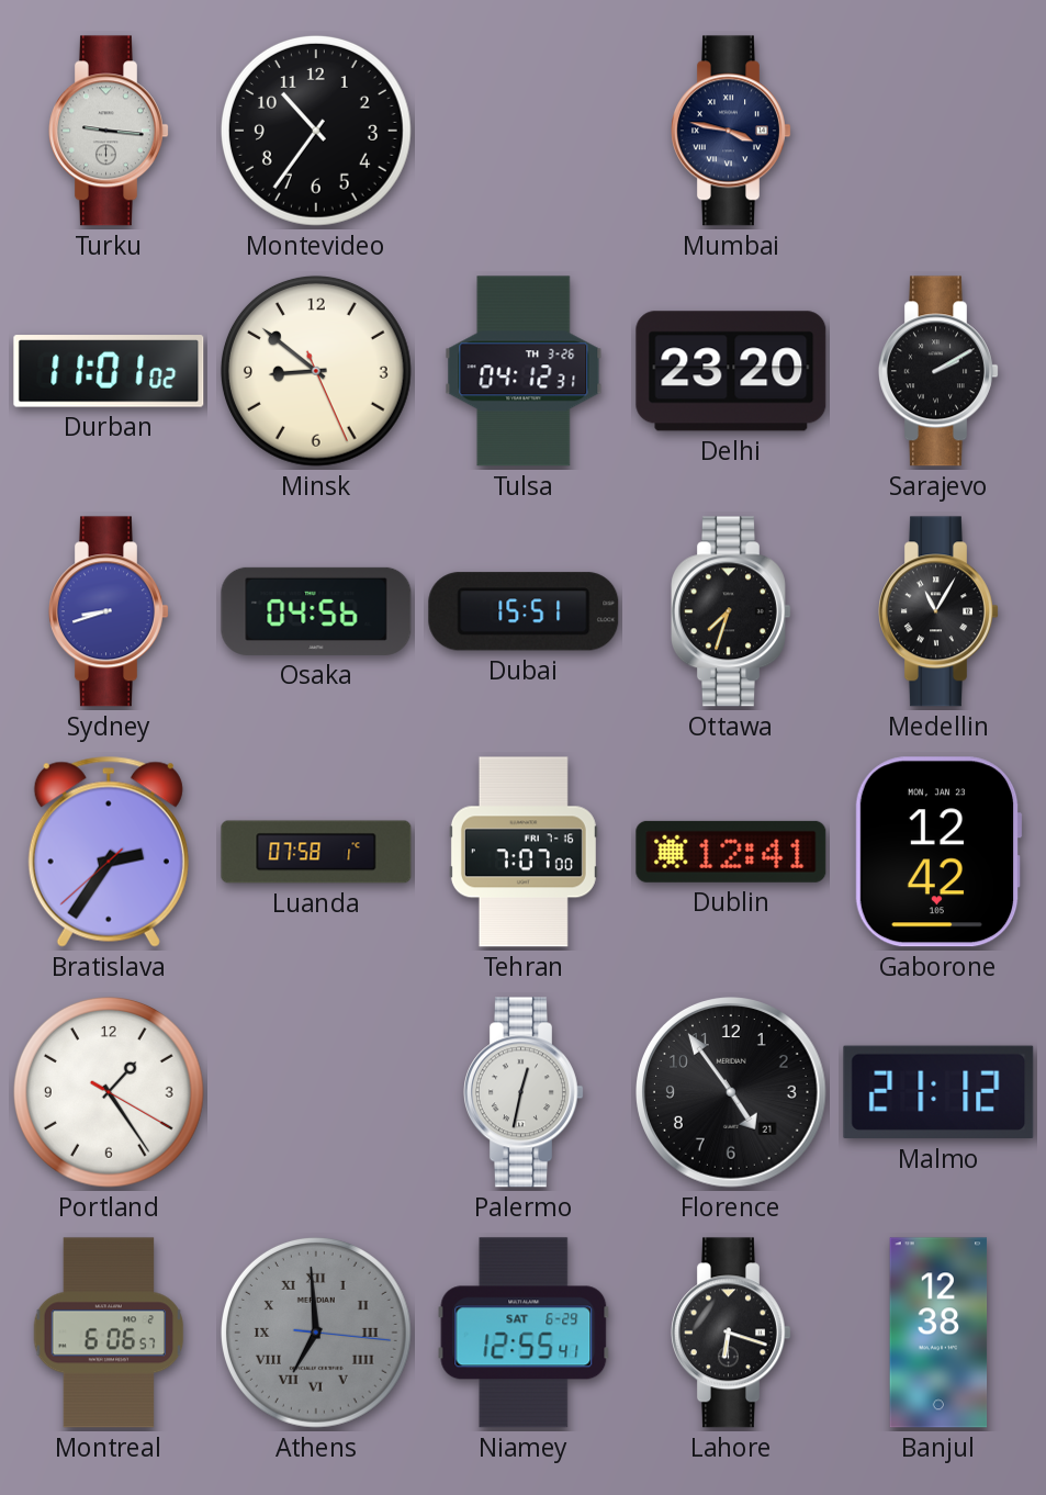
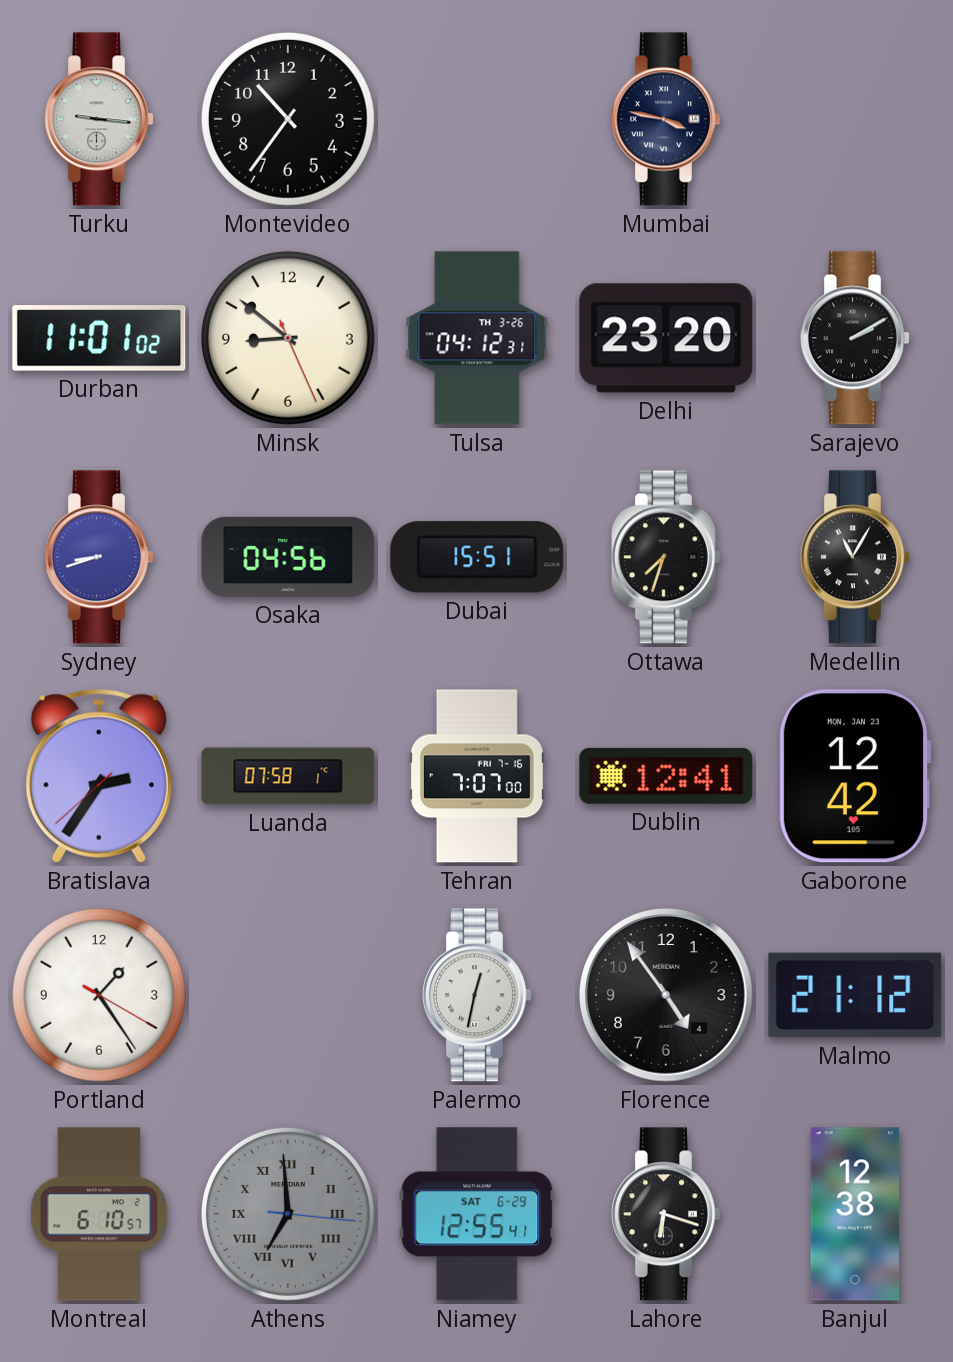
Florence date: 21 -> 4
Montreal: 6:06 -> 6:10
